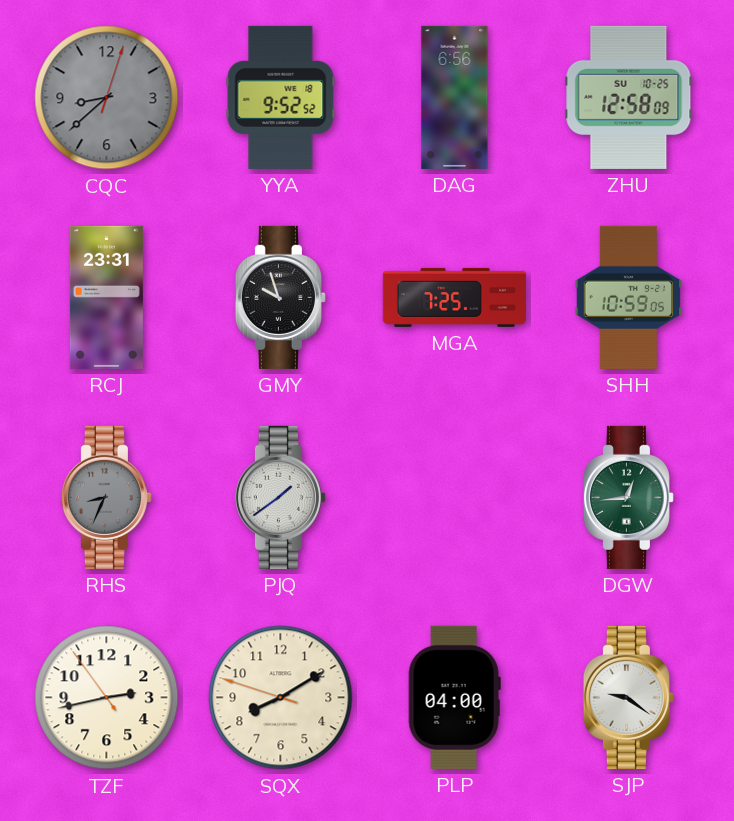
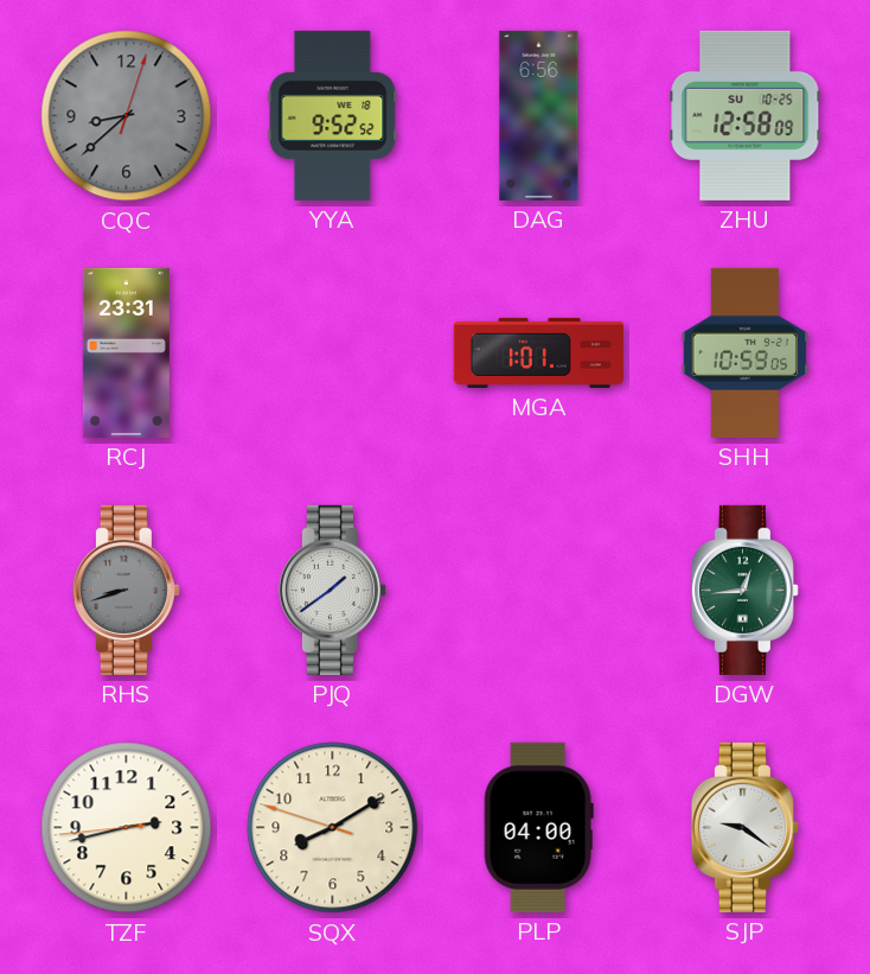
GMY: 9:57 -> none
MGA: 7:25 -> 1:01
RHS: 8:34 -> 8:42
TZF: 2:42:54 -> 2:42:44
